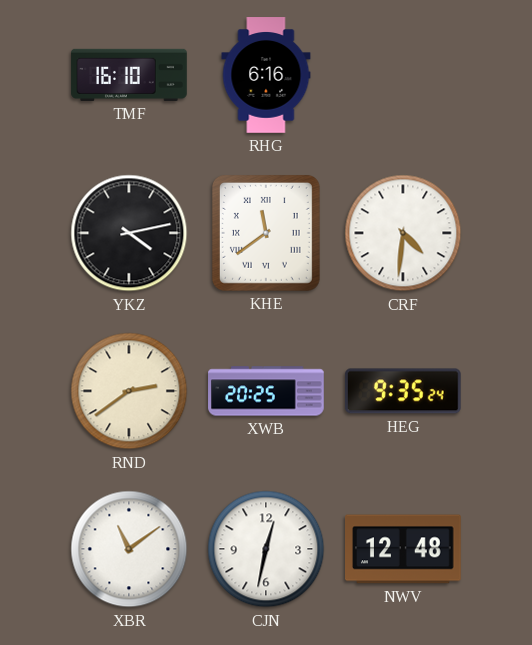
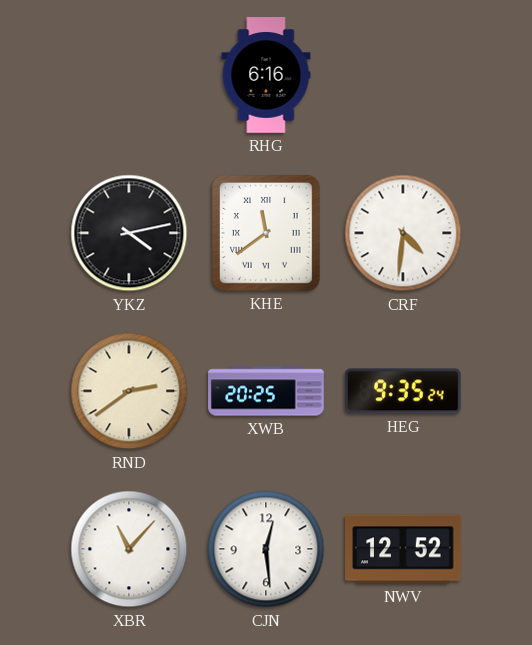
TMF: 16:10 -> none
XBR: 11:09 -> 11:07
CJN: 12:32 -> 12:29
NWV: 12:48 -> 12:52
